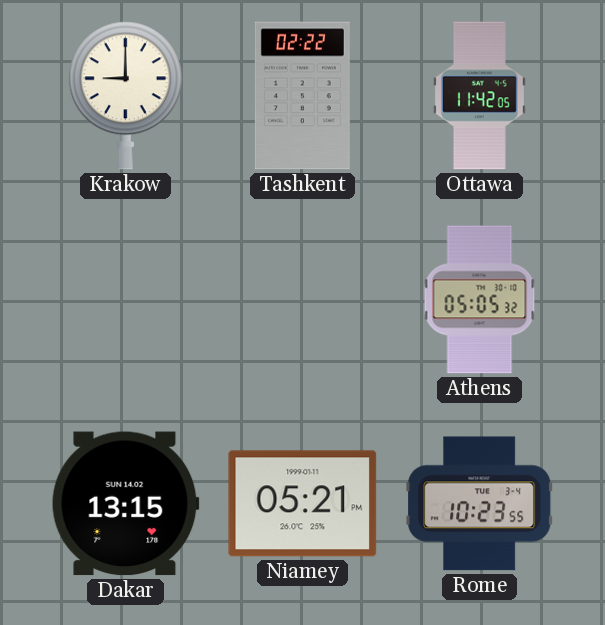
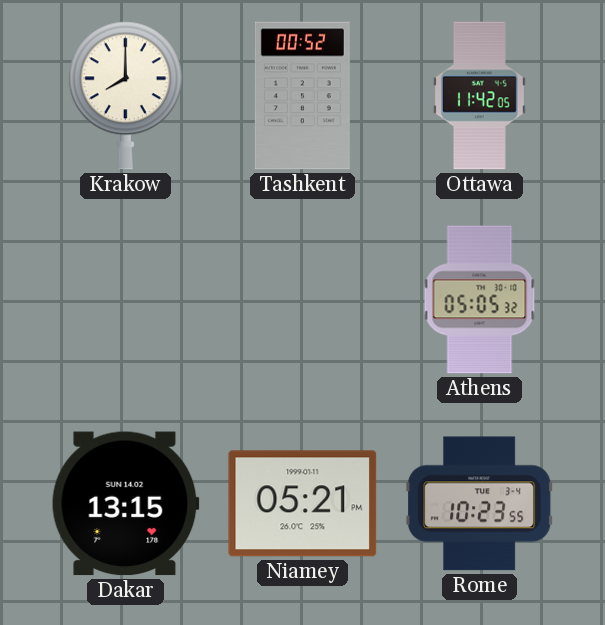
Krakow: 9:00 -> 8:00
Tashkent: 02:22 -> 00:52
